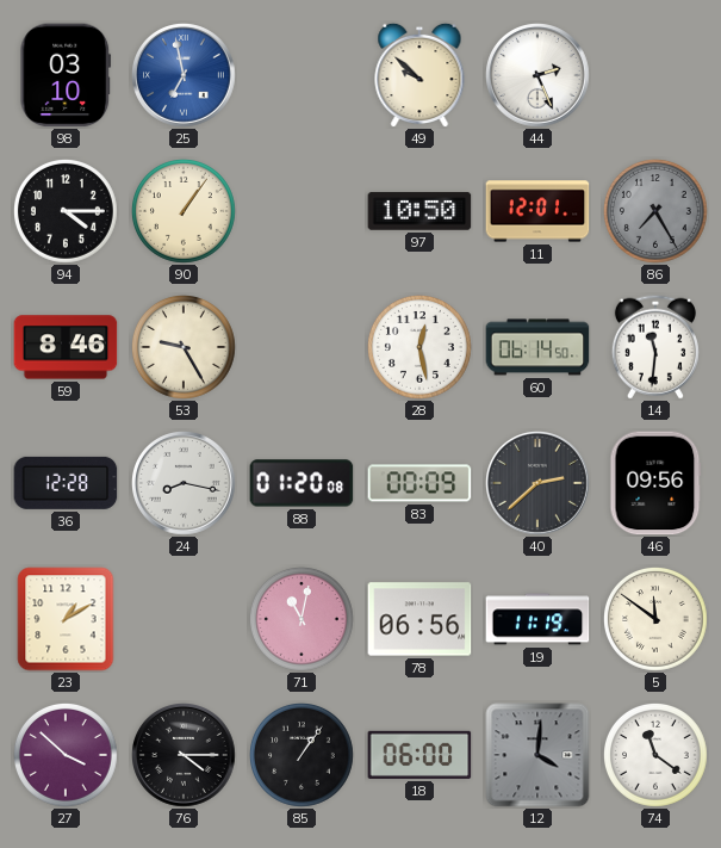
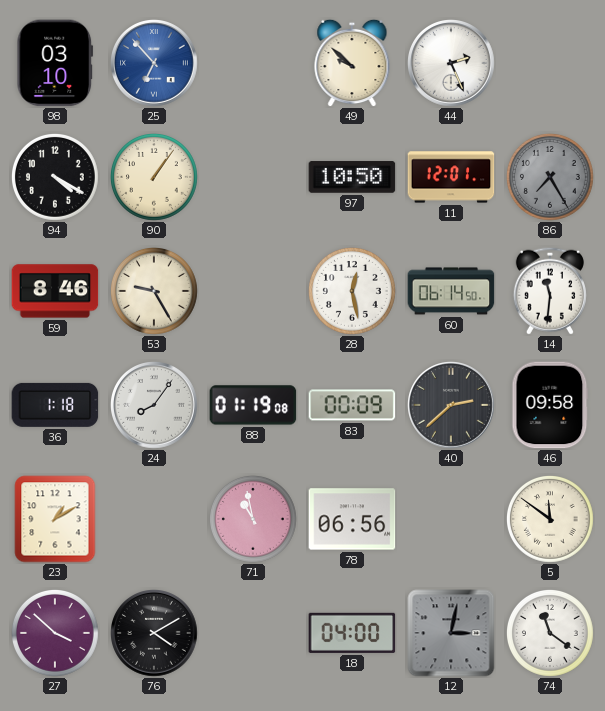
25: 6:58 -> 6:53
94: 4:15 -> 4:20
36: 12:28 -> 1:18
24: 8:17 -> 8:06
88: 01:20 -> 01:19
46: 09:56 -> 09:58
71: 11:02 -> 10:58
19: 11:19 -> none
76: 4:15 -> 4:10
85: 1:06 -> none
18: 06:00 -> 04:00
12: 4:01 -> 3:02
